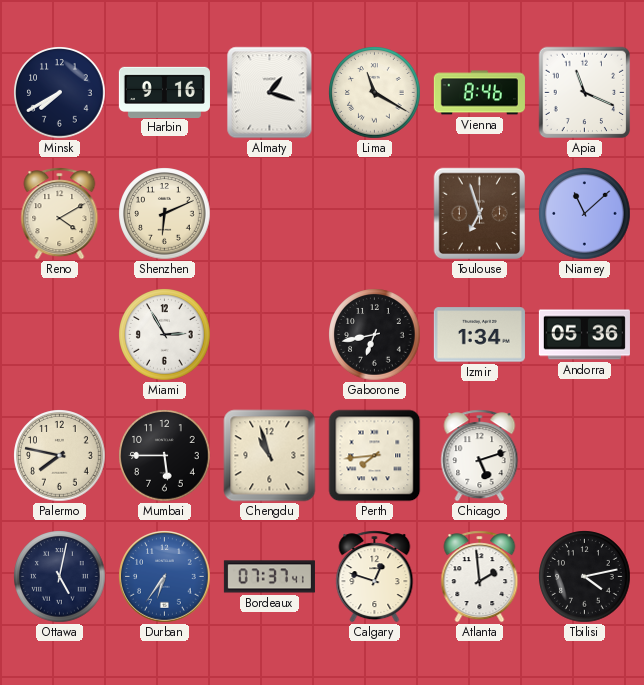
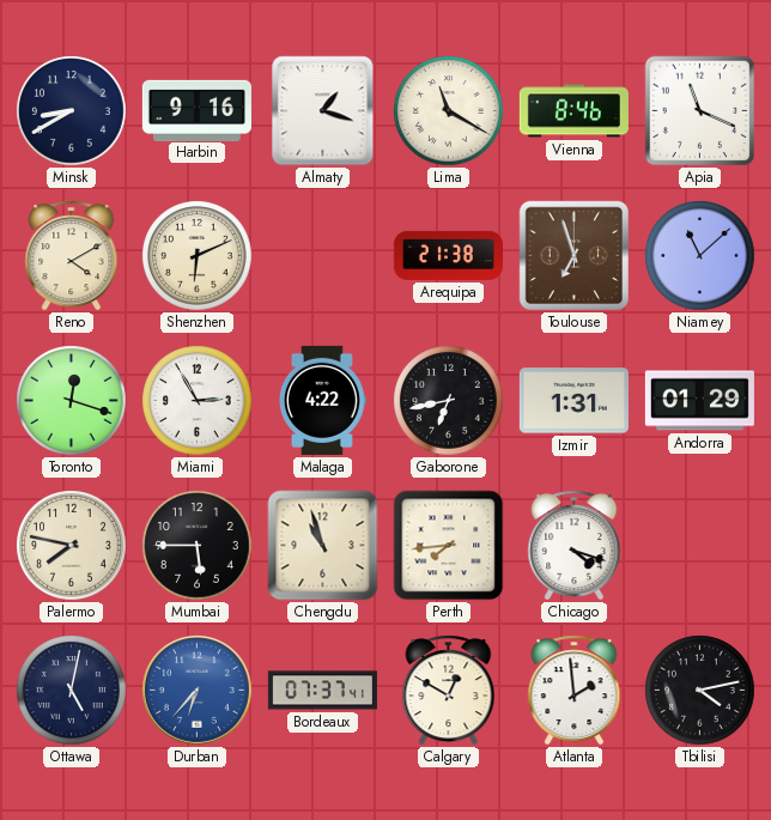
Minsk: 7:40 -> 8:40
Arequipa: none -> 21:38
Toronto: none -> 12:18
Malaga: none -> 4:22
Izmir: 1:34 -> 1:31
Andorra: 05:36 -> 01:29
Chicago: 5:12 -> 4:18
Durban: 6:36 -> 6:37
Calgary: 12:48 -> 12:50
